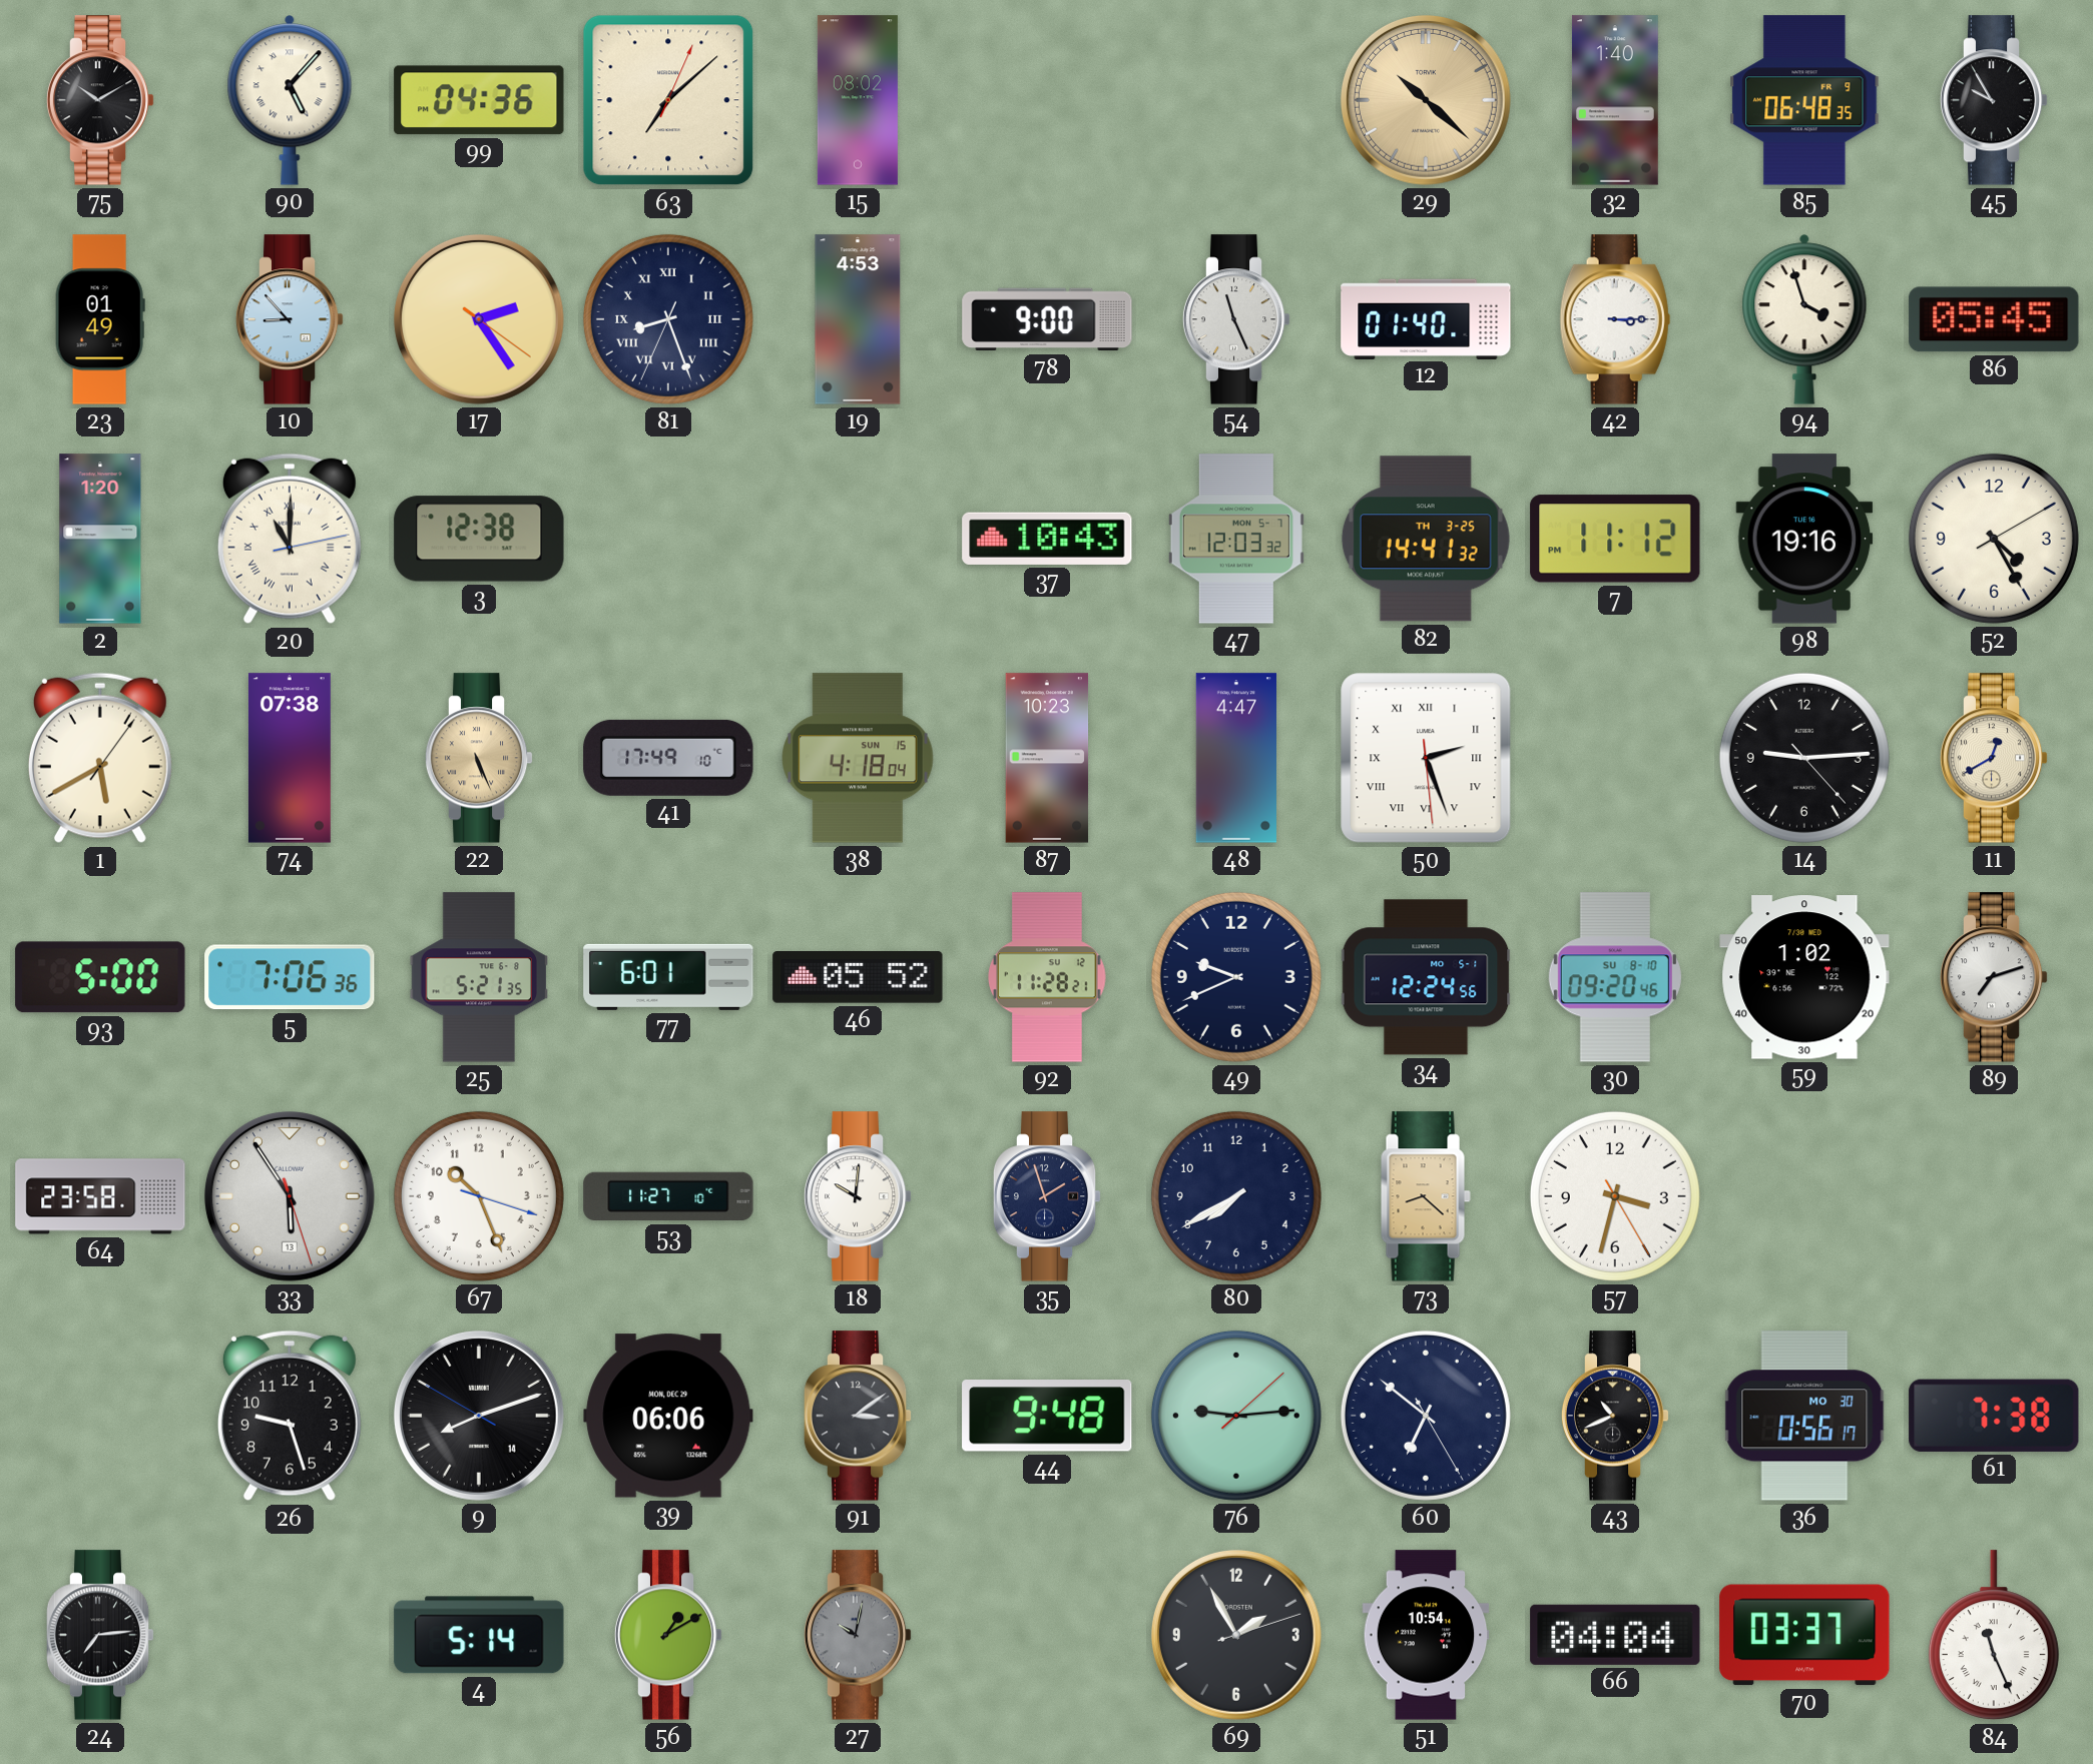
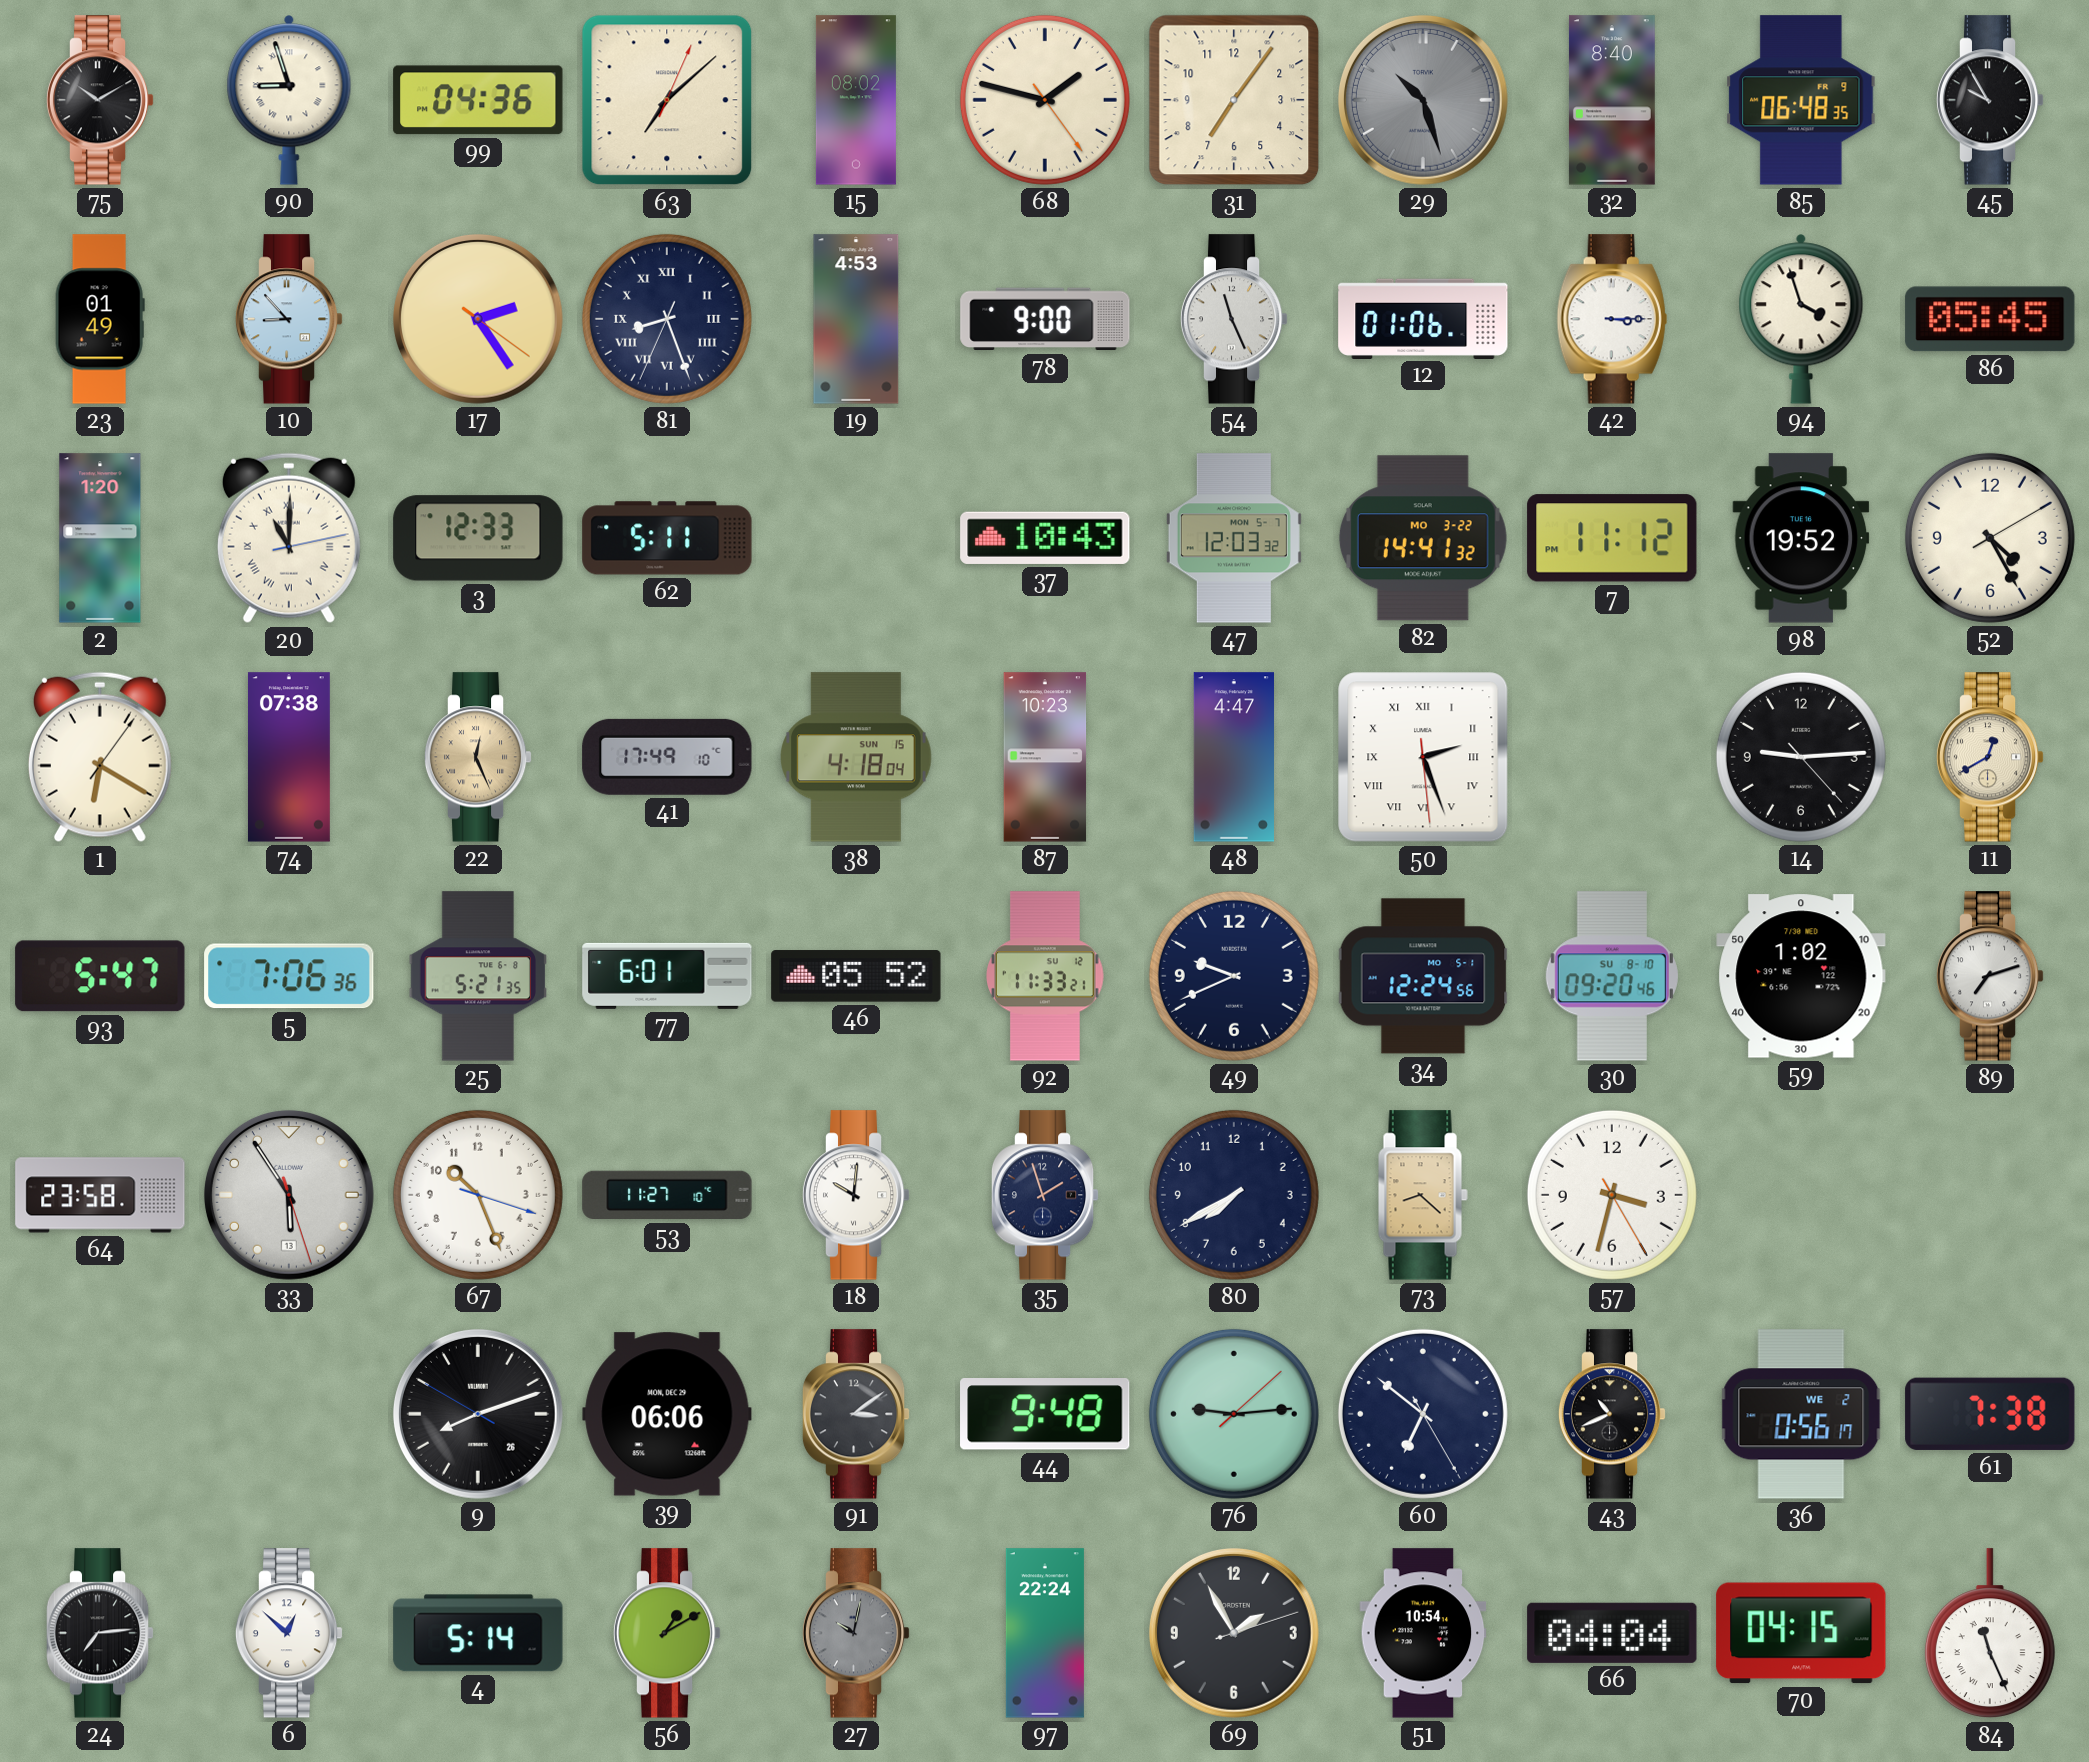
90: 5:07 -> 8:57
68: none -> 1:47
31: none -> 7:06
29: 10:22 -> 10:27
29 dial: champagne -> grey
32: 1:40 -> 8:40
12: 01:40 -> 01:06
3: 12:38 -> 12:33
62: none -> 5:11
82 date: TH 3-25 -> MO 3-22
98: 19:16 -> 19:52
1: 5:40 -> 6:20
22: 5:26 -> 12:26
93: 5:00 -> 5:47
92: 11:28 -> 11:33
26: 9:27 -> none
9 date: 14 -> 26
36 date: MO 30 -> WE 2
6: none -> 12:52
97: none -> 22:24
70: 03:37 -> 04:15
